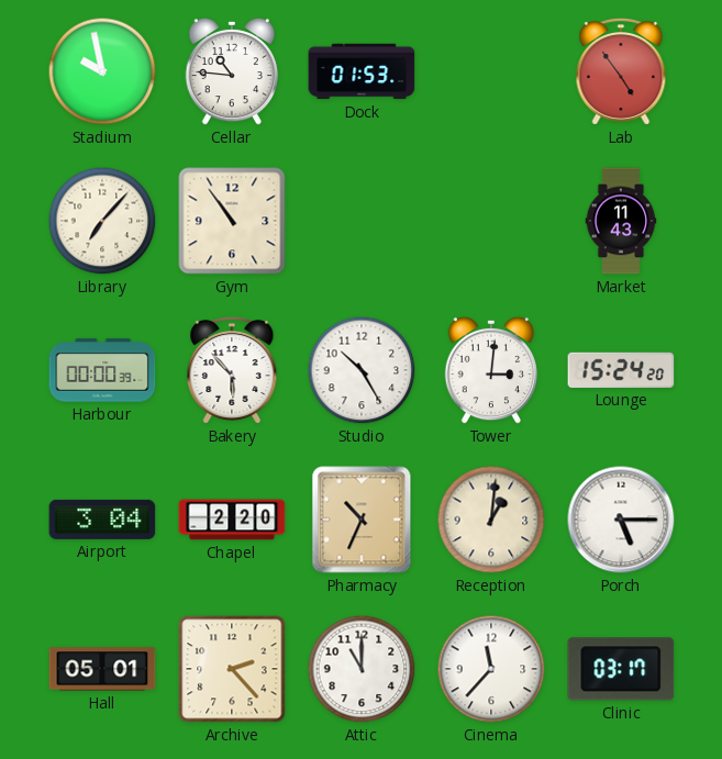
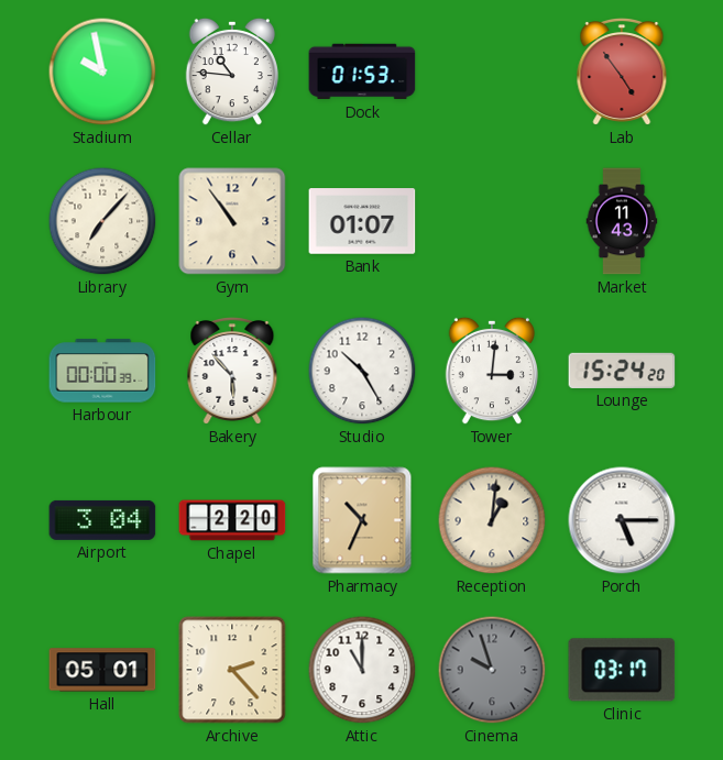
Bank: none -> 01:07
Cinema: 11:37 -> 9:57
Cinema dial: white -> grey
